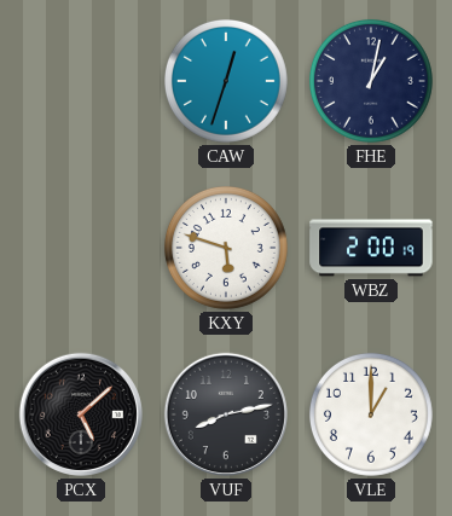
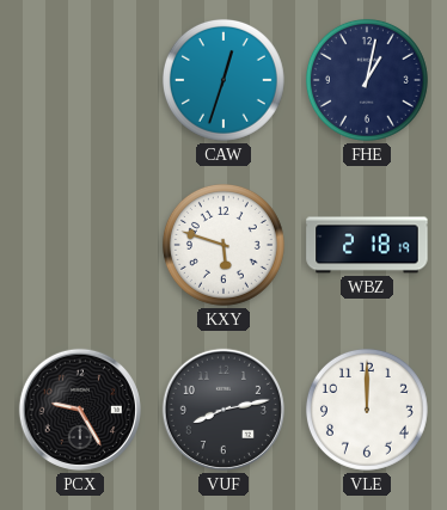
WBZ: 2:00 -> 2:18
PCX: 5:08 -> 9:25
VLE: 1:00 -> 12:00
